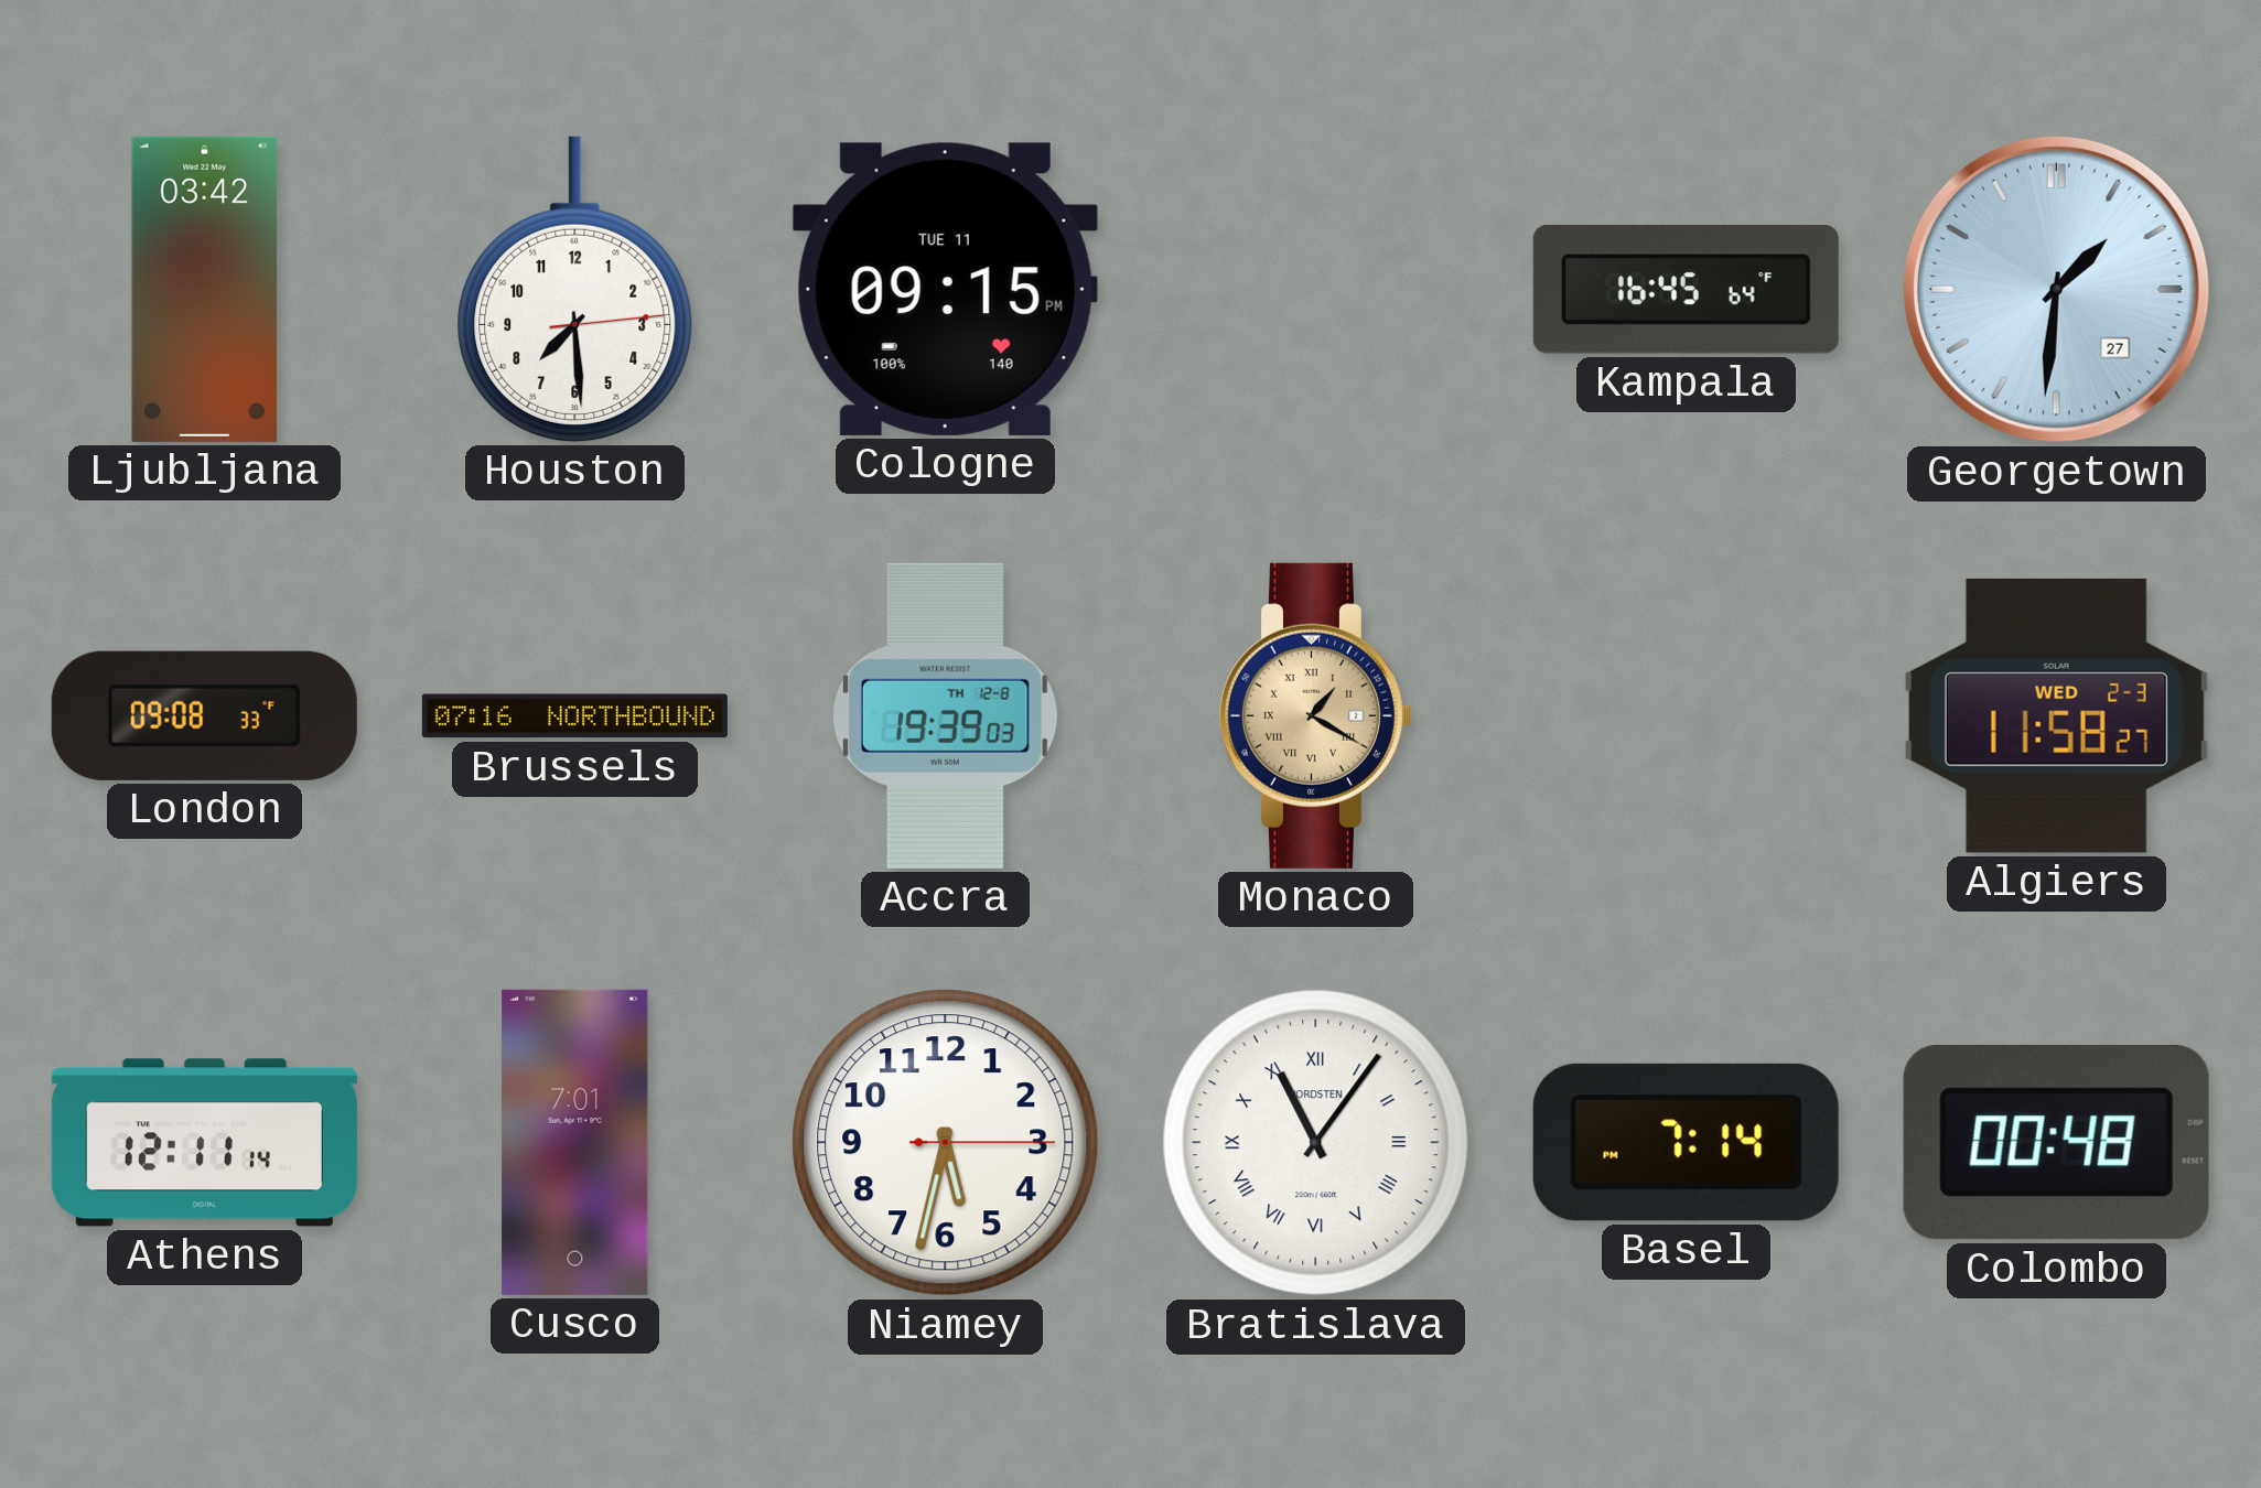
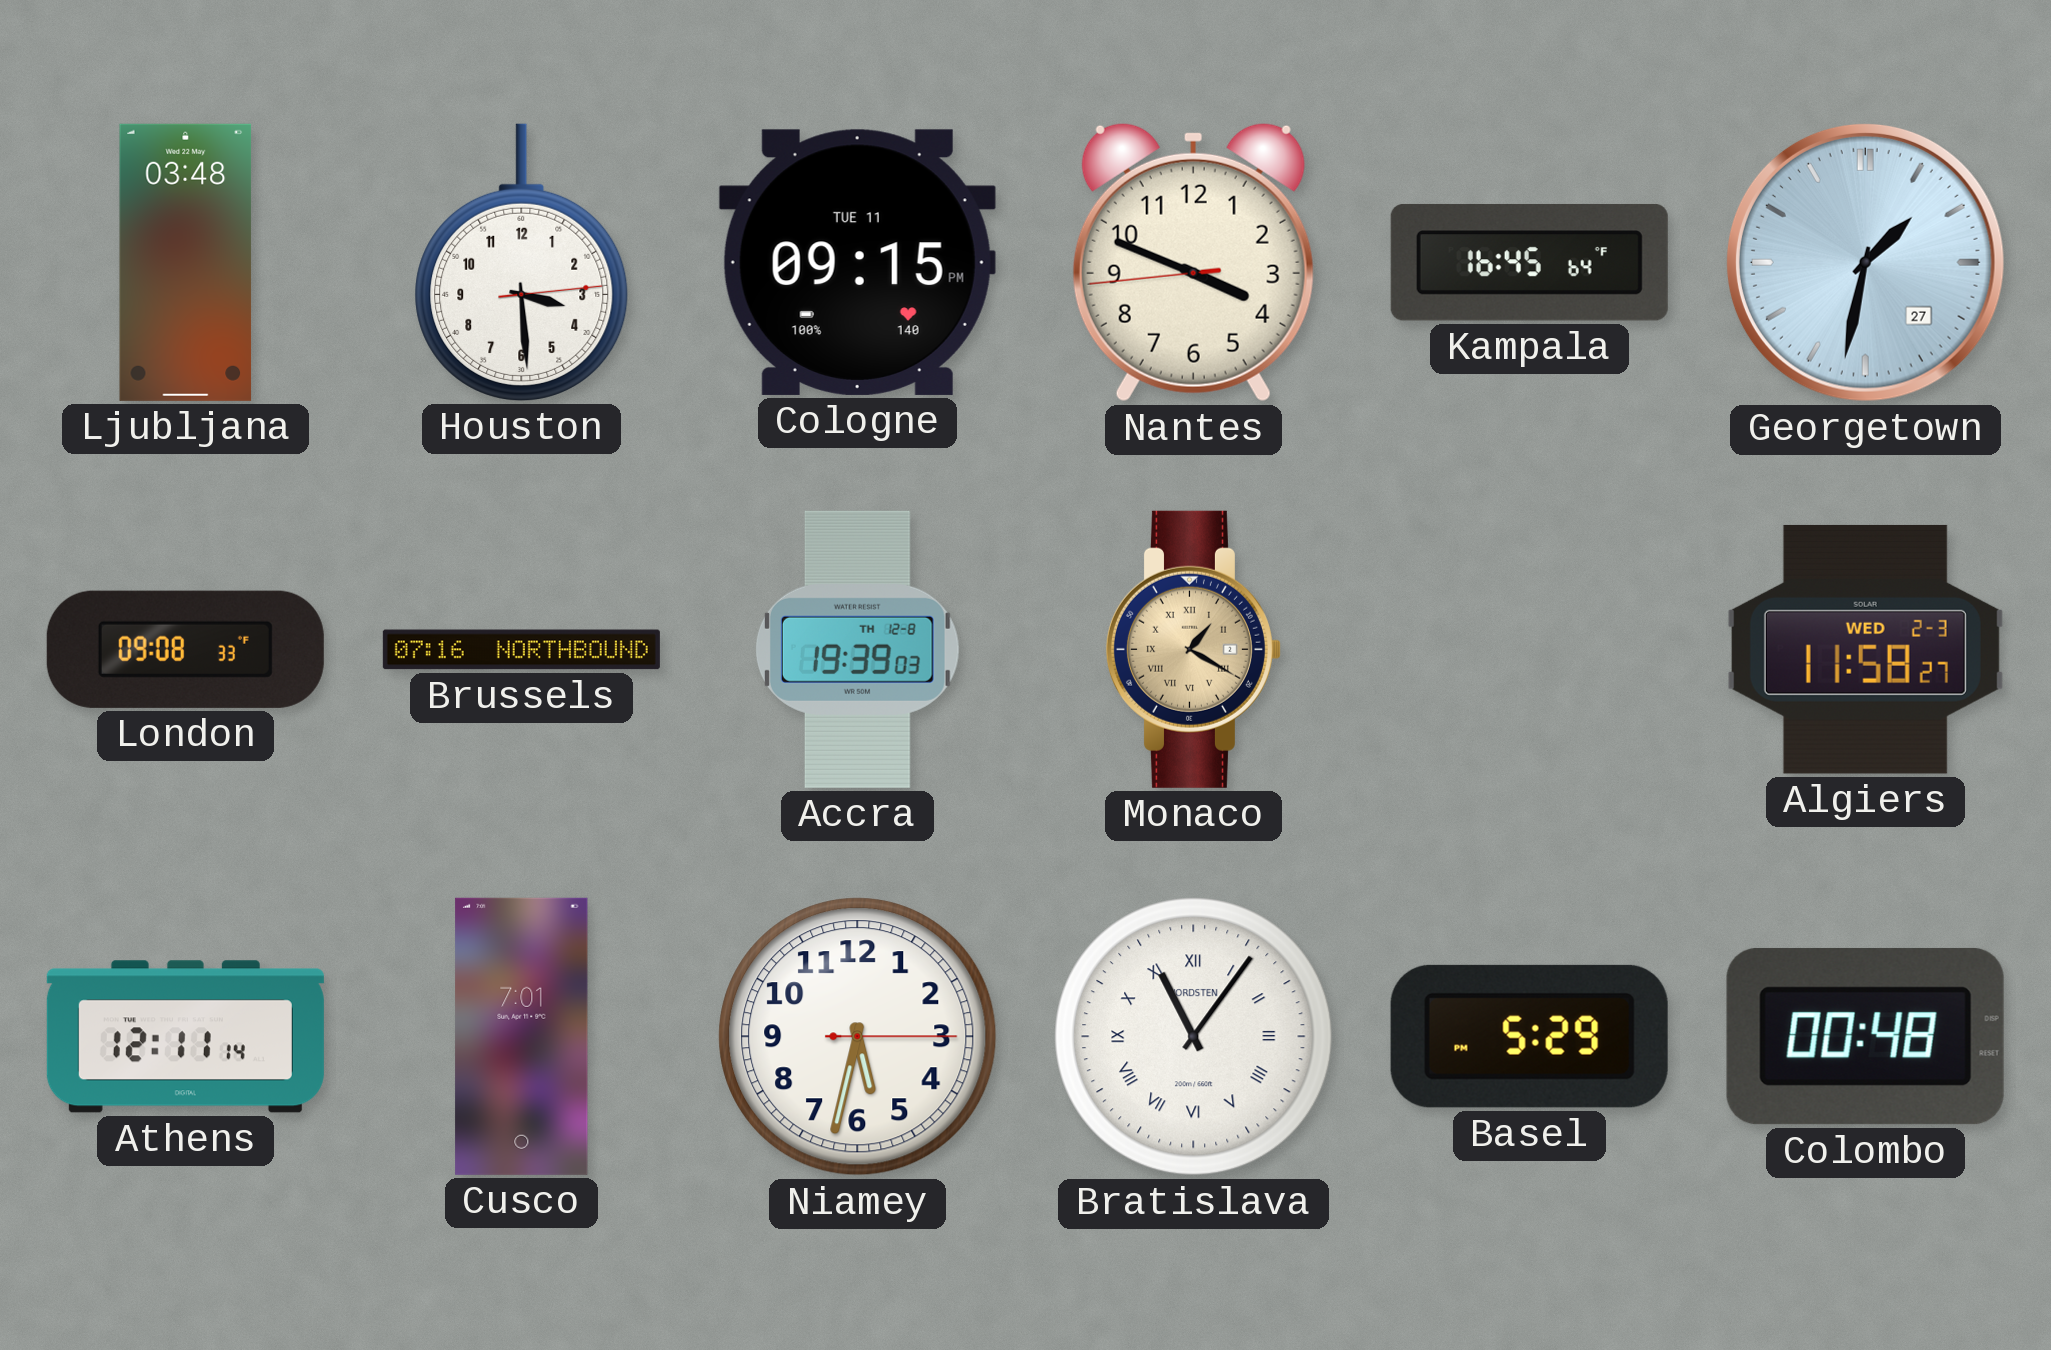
Ljubljana: 03:42 -> 03:48
Houston: 7:29 -> 3:29
Nantes: none -> 3:48
Georgetown: 1:31 -> 1:32
Basel: 7:14 -> 5:29
